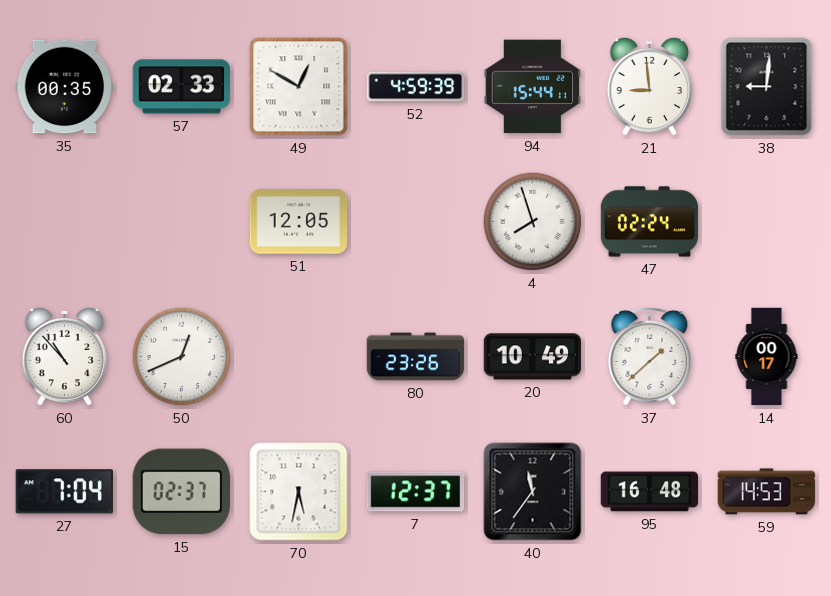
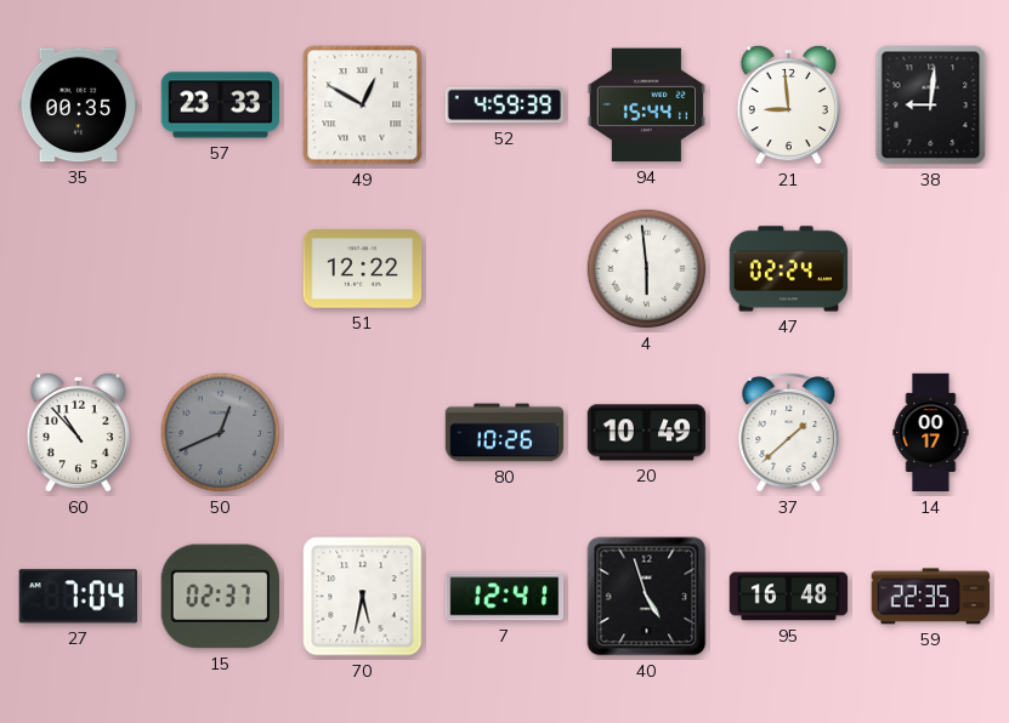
57: 02:33 -> 23:33
51: 12:05 -> 12:22
4: 7:57 -> 5:59
50 dial: white -> grey
80: 23:26 -> 10:26
7: 12:37 -> 12:41
40: 11:36 -> 4:57
59: 14:53 -> 22:35
